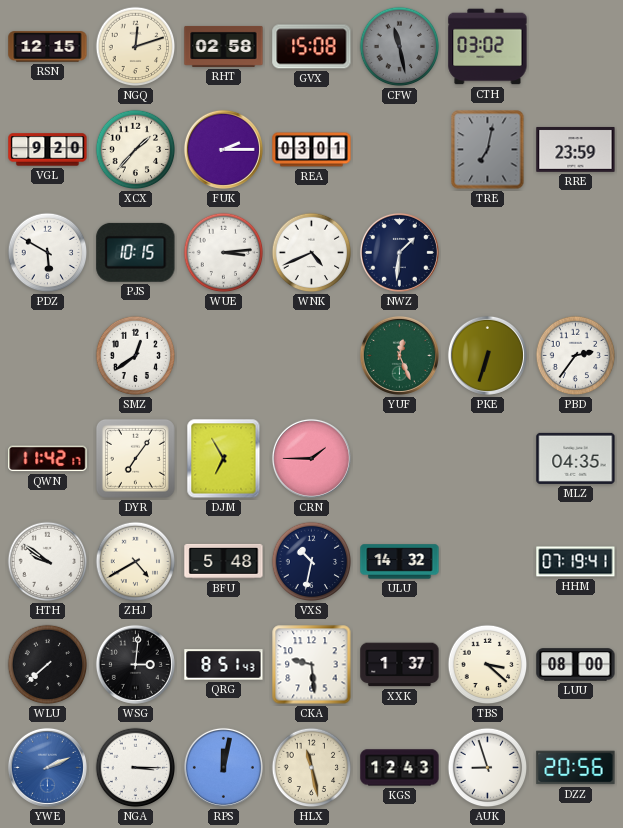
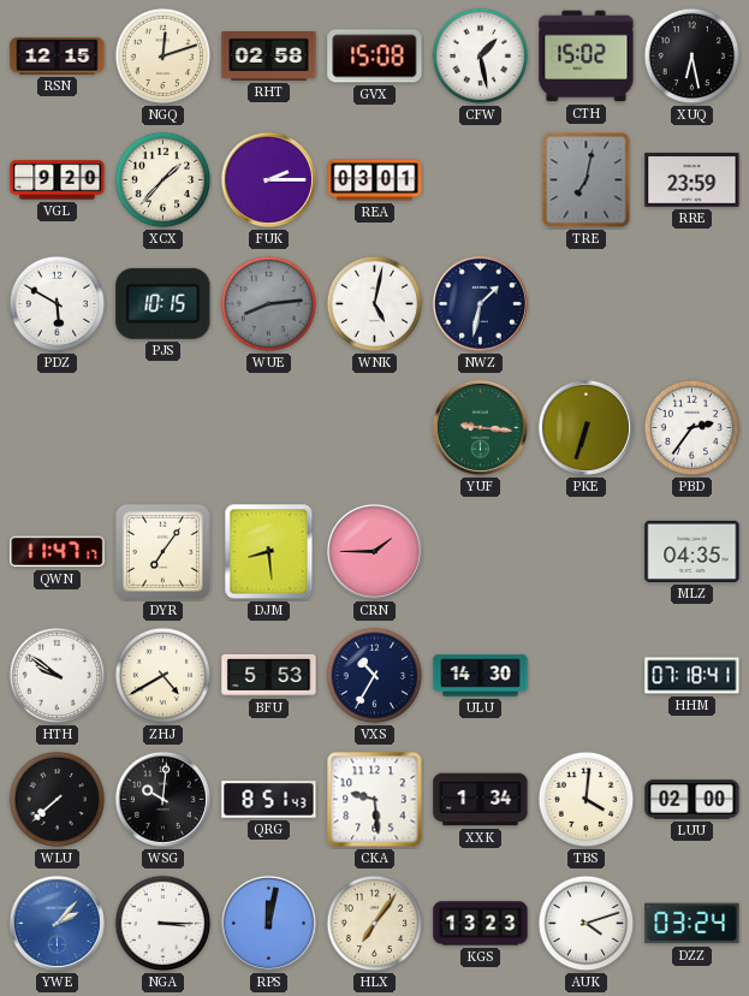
CFW: 11:28 -> 1:28
CFW dial: grey -> white
CTH: 03:02 -> 15:02
XUQ: none -> 6:28
WUE: 3:14 -> 8:14
WUE dial: white -> grey
WNK: 4:41 -> 5:02
NWZ: 1:31 -> 1:32
SMZ: 12:39 -> none
YUF: 12:26 -> 9:16
QWN: 11:42 -> 11:47
DJM: 6:55 -> 8:29
BFU: 5:48 -> 5:53
VXS: 10:32 -> 10:35
ULU: 14:32 -> 14:30
HHM: 07:19 -> 07:18
WSG: 3:01 -> 10:01
XXK: 1:37 -> 1:34
TBS: 3:22 -> 4:01
LUU: 08:00 -> 02:00
YWE: 2:11 -> 2:07
HLX: 11:28 -> 7:06
KGS: 12:43 -> 13:23
AUK: 8:57 -> 4:12
DZZ: 20:56 -> 03:24
